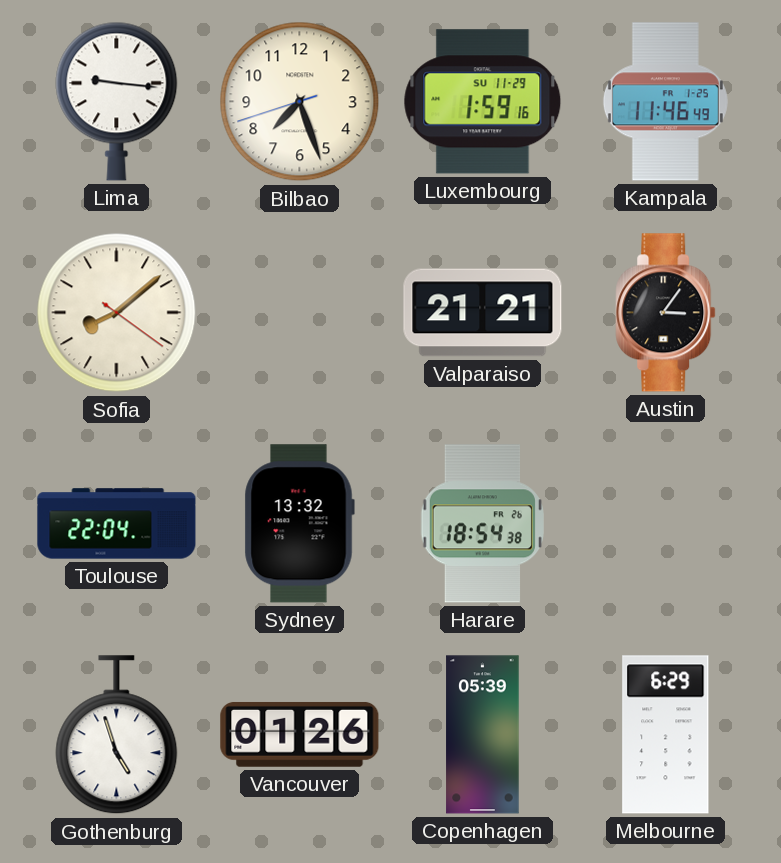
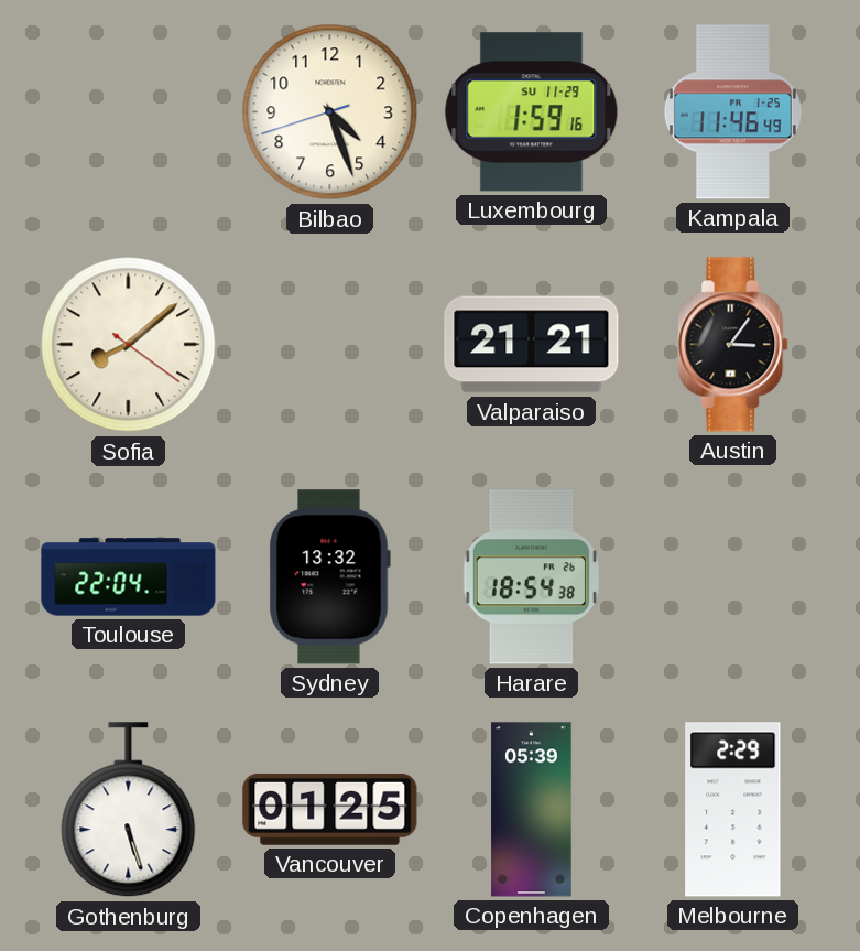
Lima: 9:16 -> none
Bilbao: 7:26 -> 4:26
Gothenburg: 4:57 -> 5:27
Vancouver: 01:26 -> 01:25
Melbourne: 6:29 -> 2:29
